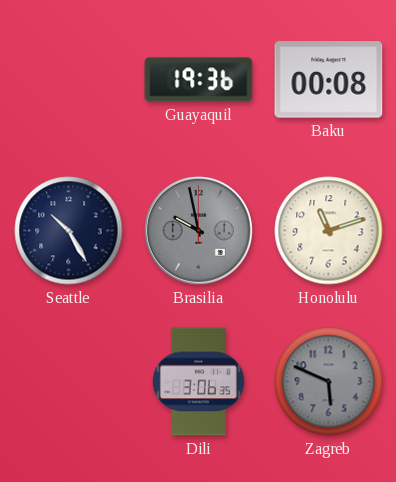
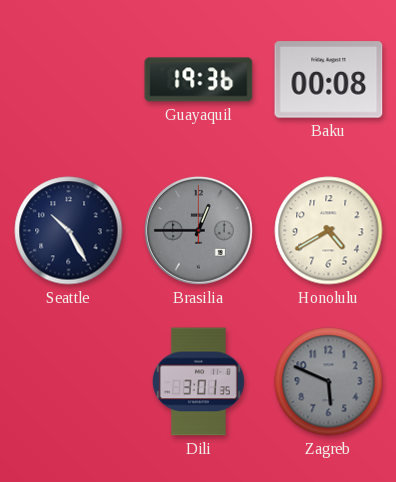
Brasilia: 9:58 -> 12:45
Honolulu: 11:12 -> 4:40
Dili: 3:06 -> 3:01
